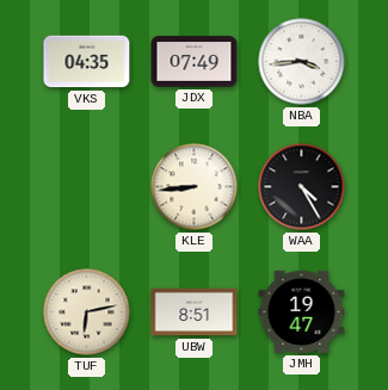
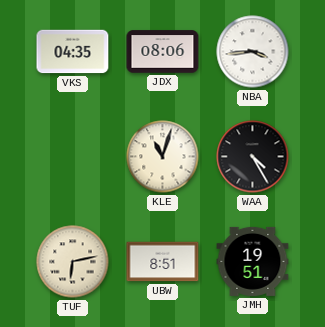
JDX: 07:49 -> 08:06
KLE: 8:44 -> 11:03
JMH: 19:47 -> 19:51
